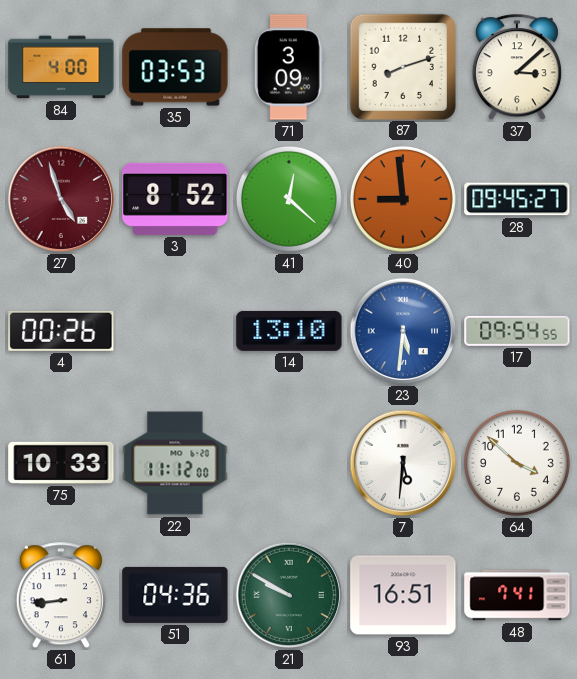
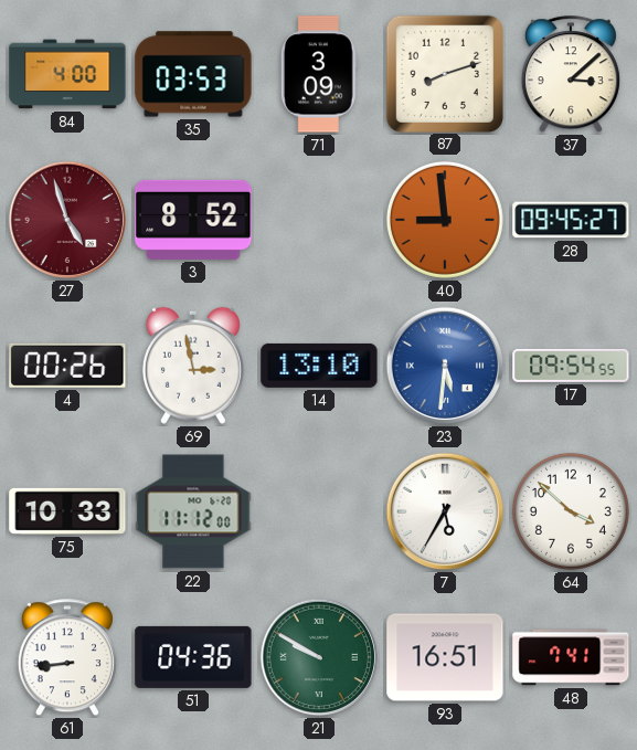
41: 12:22 -> none
69: none -> 2:58
7: 5:31 -> 5:35
